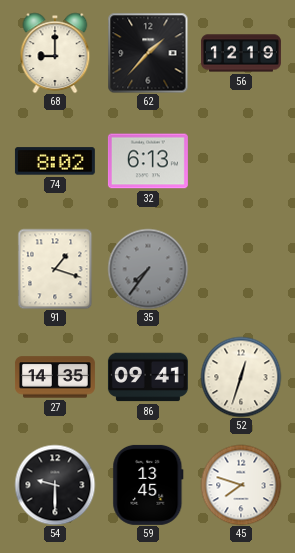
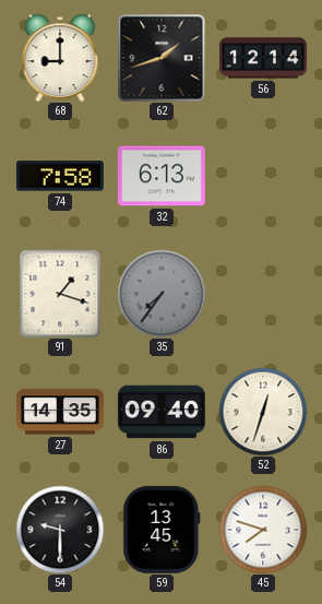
62: 1:37 -> 1:42
56: 12:19 -> 12:14
74: 8:02 -> 7:58
86: 09:41 -> 09:40
